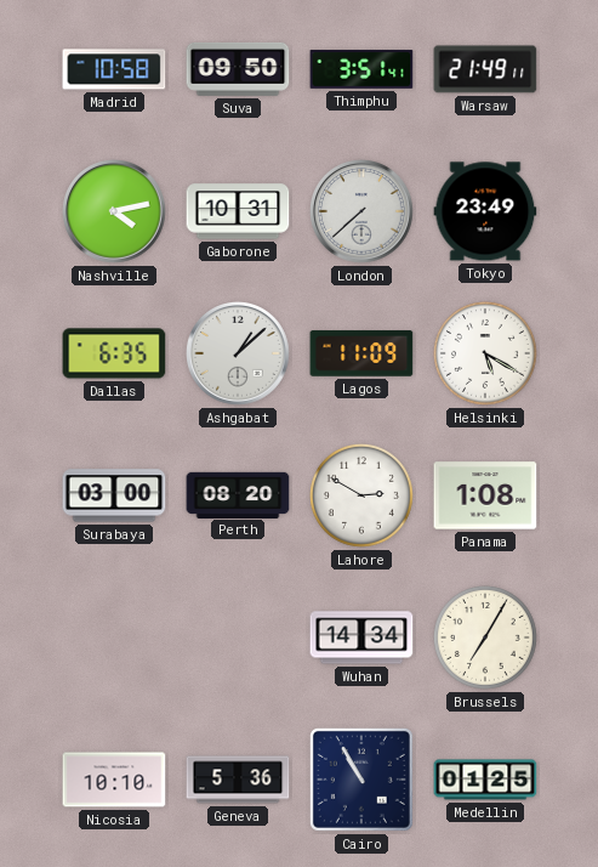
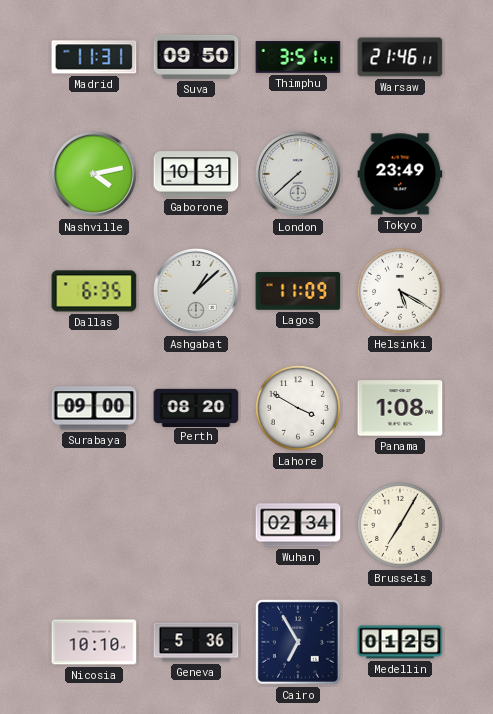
Madrid: 10:58 -> 11:31
Warsaw: 21:49 -> 21:46
Surabaya: 03:00 -> 09:00
Lahore: 2:50 -> 3:50
Wuhan: 14:34 -> 02:34
Cairo: 10:55 -> 6:55
